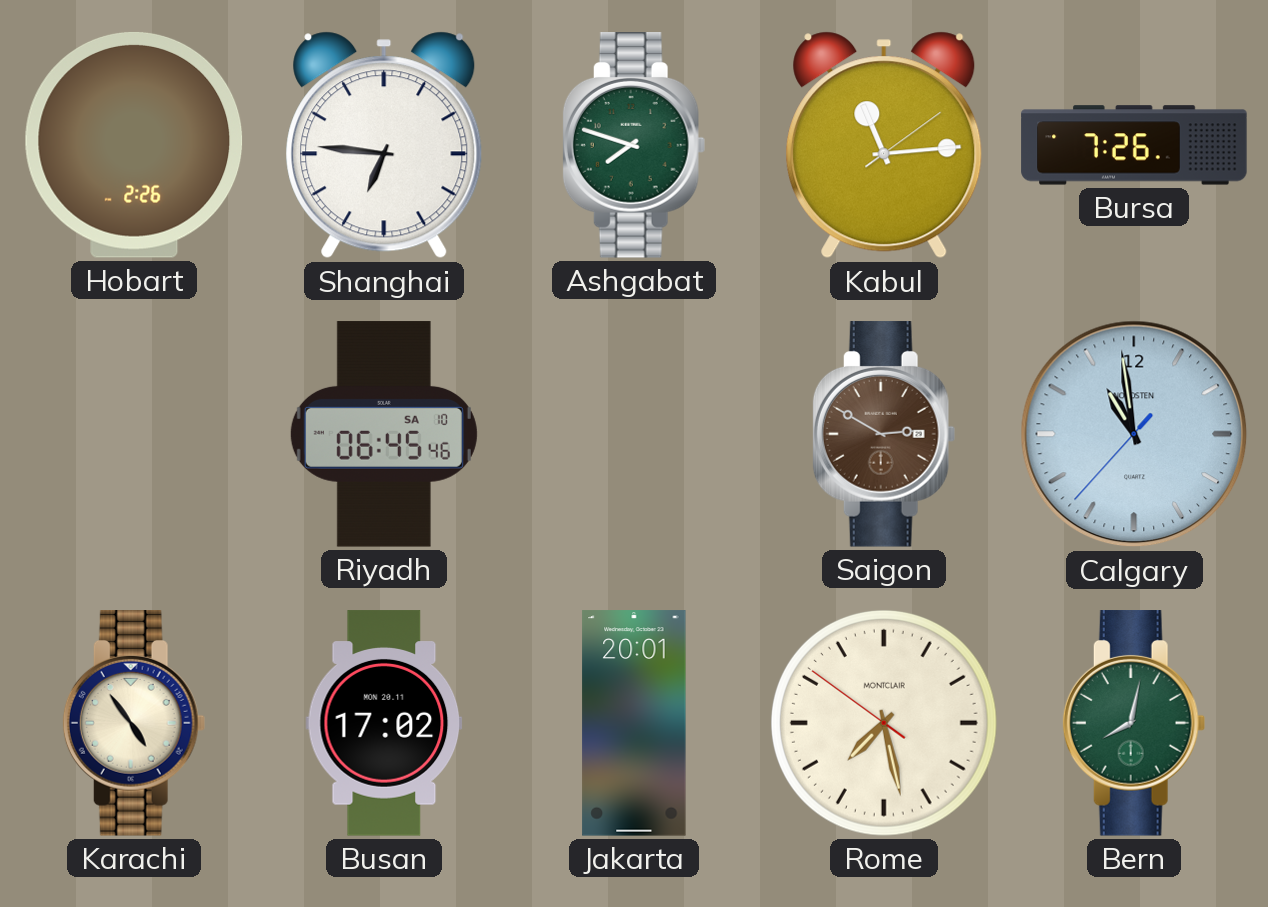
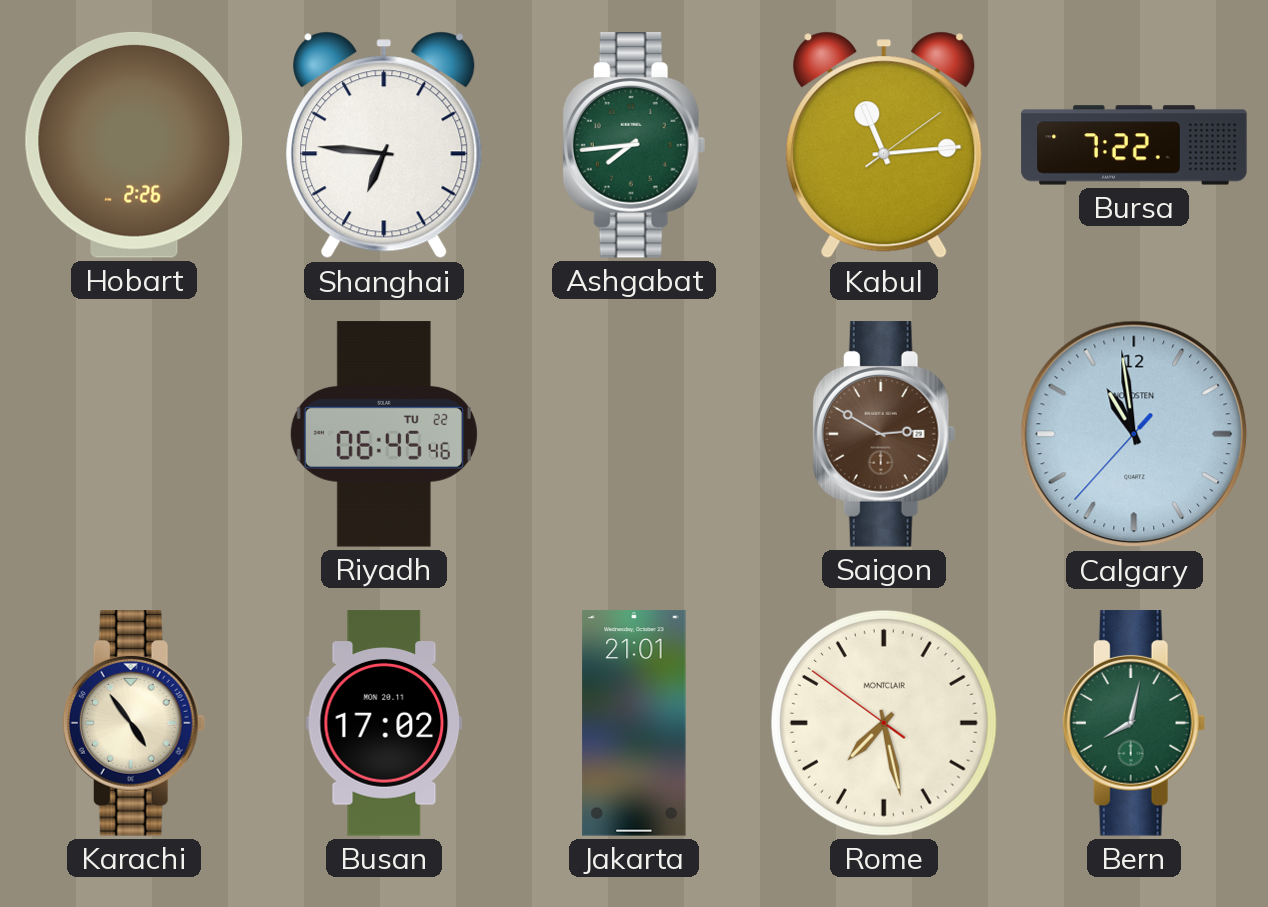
Ashgabat: 7:48 -> 7:44
Bursa: 7:26 -> 7:22
Riyadh date: SA 10 -> TU 22
Jakarta: 20:01 -> 21:01
